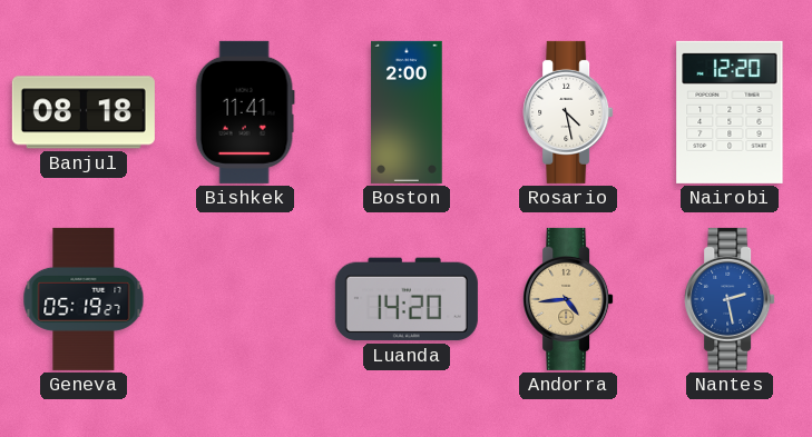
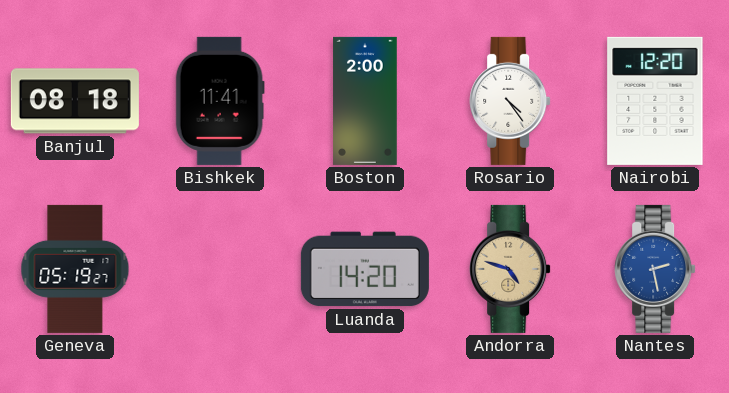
Rosario: 4:28 -> 4:24
Andorra: 4:44 -> 4:48
